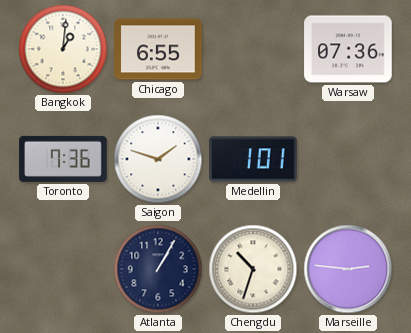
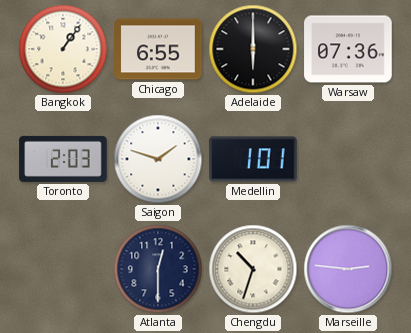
Bangkok: 1:01 -> 1:06
Adelaide: none -> 6:00
Toronto: 7:36 -> 2:03
Atlanta: 1:05 -> 12:30
